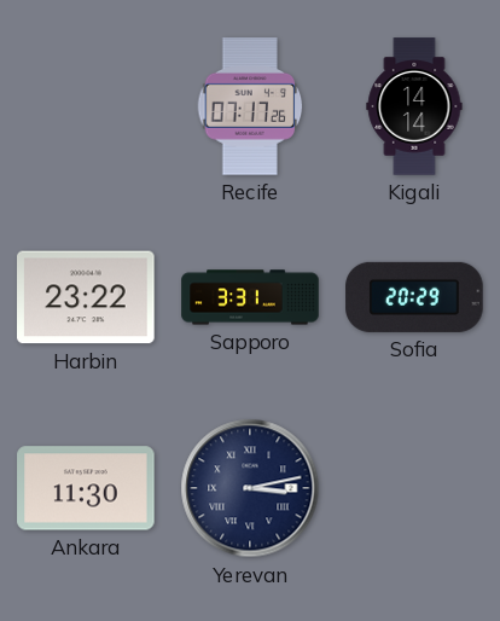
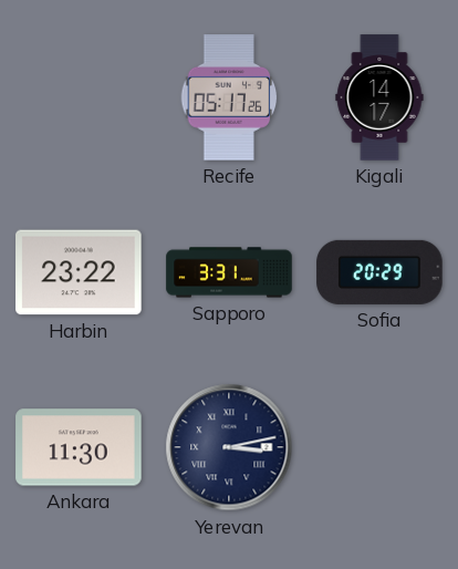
Recife: 07:17 -> 05:17
Kigali: 14:14 -> 14:17
